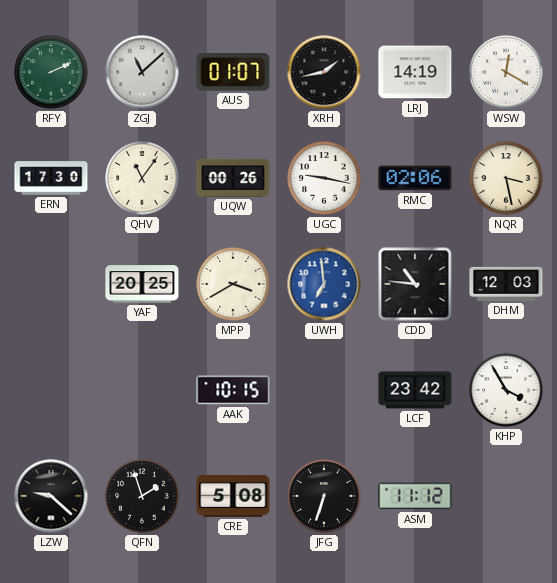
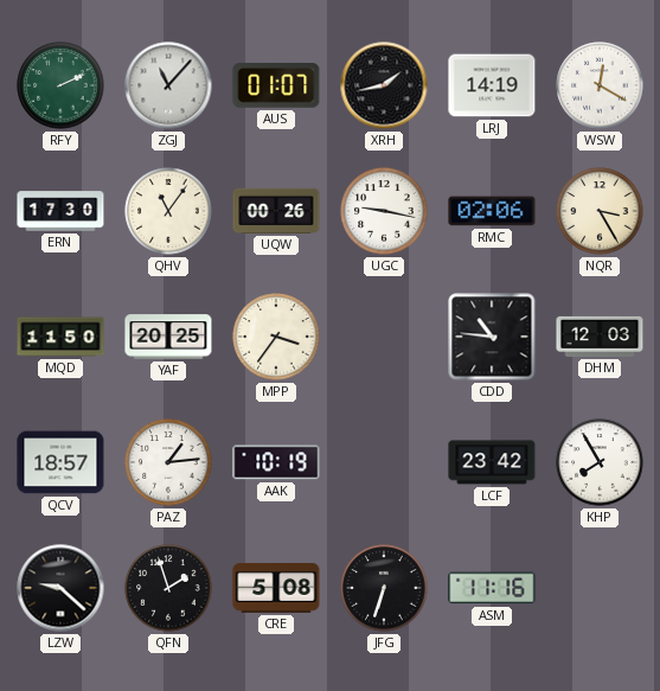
ZGJ: 11:08 -> 11:07
NQR: 3:28 -> 3:25
MQD: none -> 11:50
MPP: 3:40 -> 3:36
UWH: 6:59 -> none
QCV: none -> 18:57
PAZ: none -> 1:14
AAK: 10:15 -> 10:19
KHP: 3:55 -> 7:55
ASM: 11:12 -> 11:16
